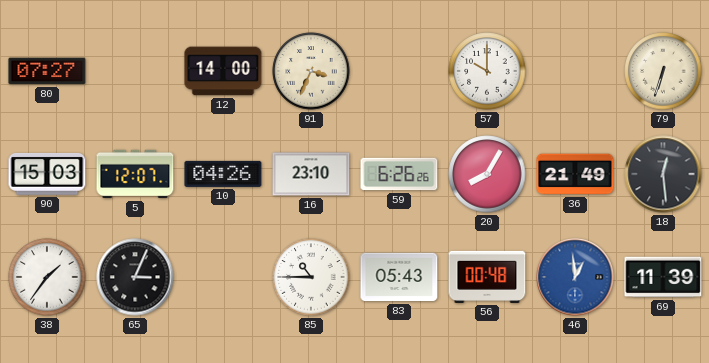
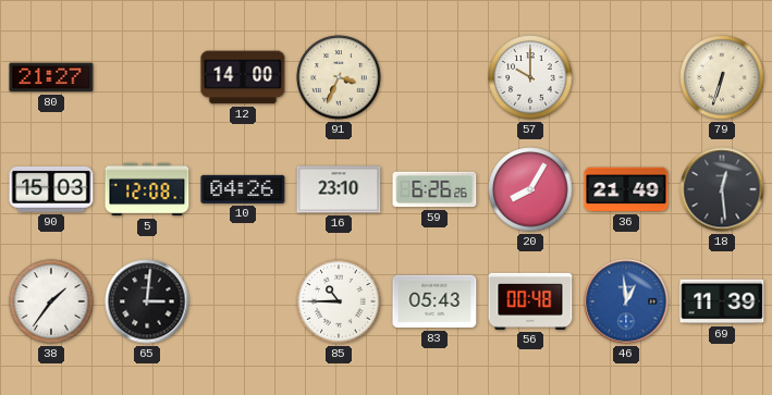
80: 07:27 -> 21:27
5: 12:07 -> 12:08
65: 3:04 -> 3:01
